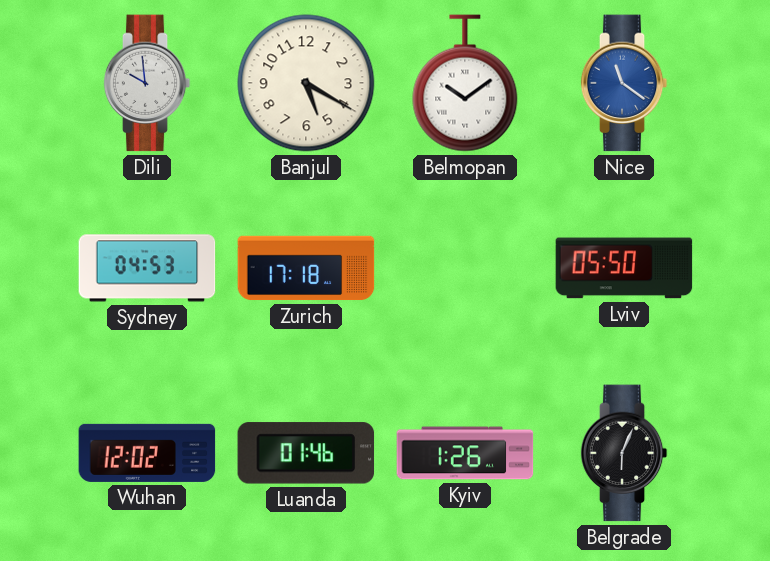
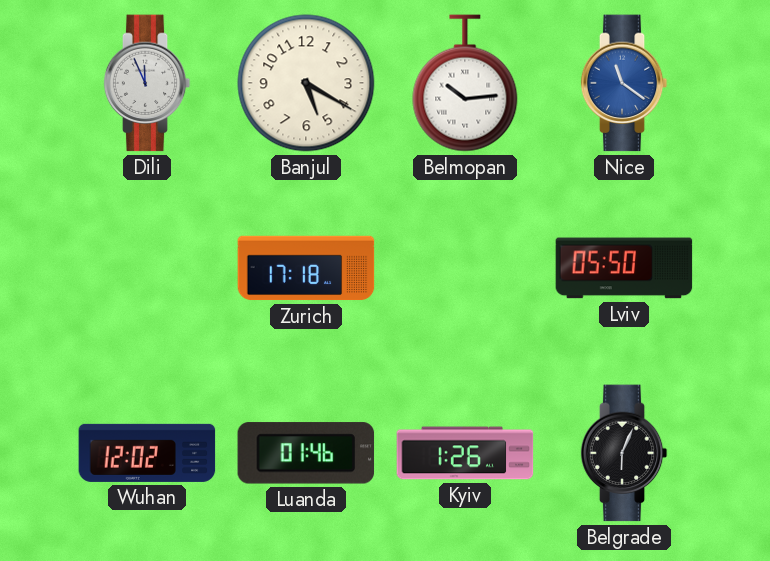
Dili: 9:59 -> 11:56
Belmopan: 10:09 -> 10:14
Sydney: 04:53 -> none
